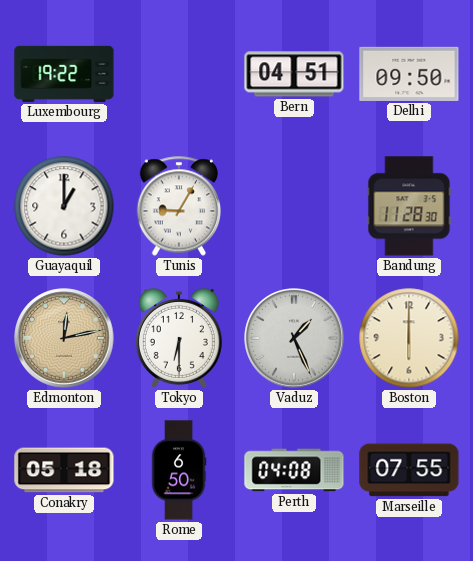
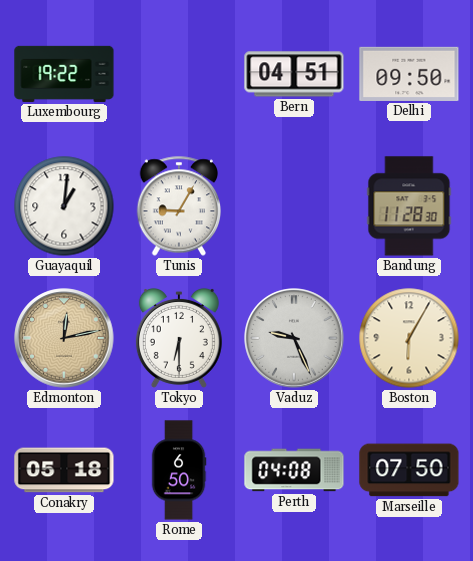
Guayaquil: 1:00 -> 1:01
Vaduz: 1:26 -> 9:26
Boston: 6:00 -> 6:05
Marseille: 07:55 -> 07:50
